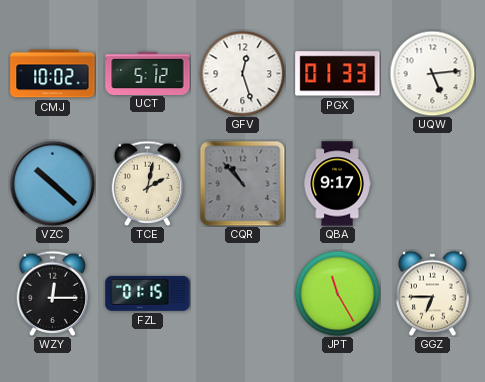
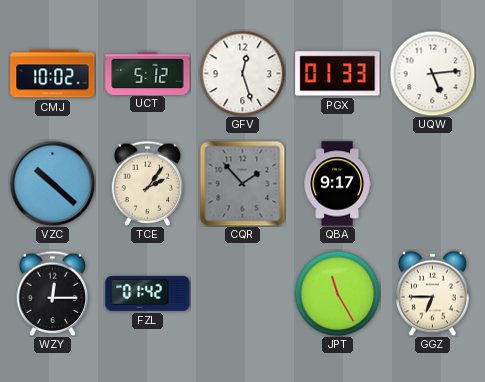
TCE: 2:02 -> 2:06
CQR: 10:53 -> 1:53
FZL: 01:15 -> 01:42
